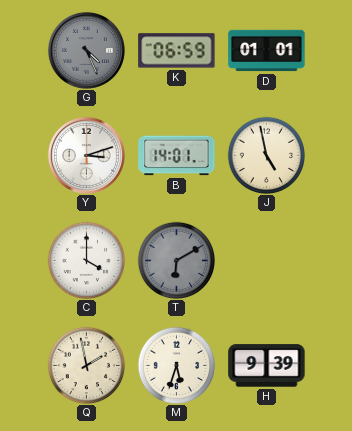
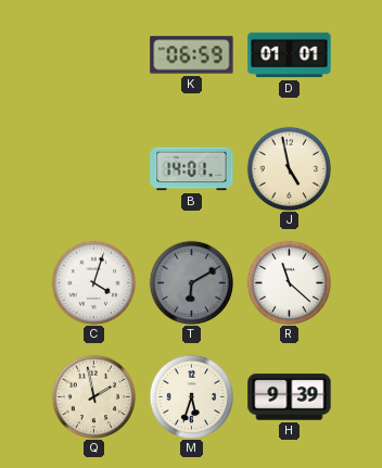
G: 4:26 -> none
Y: 3:12 -> none
C: 4:00 -> 4:03
R: none -> 11:22
